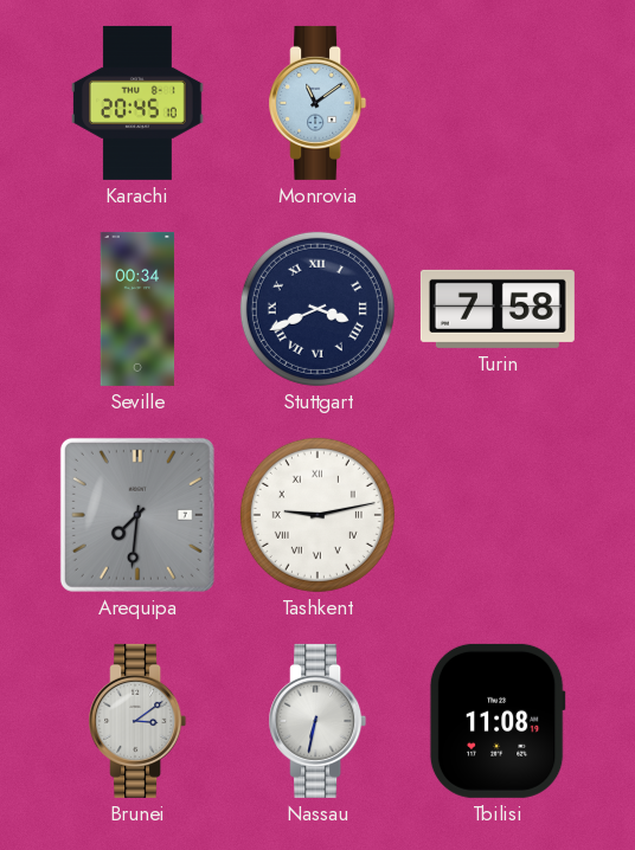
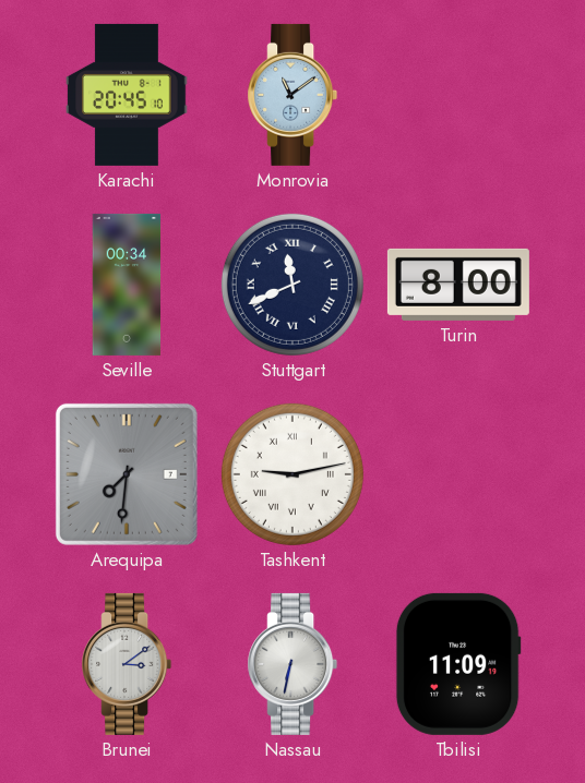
Stuttgart: 3:41 -> 11:41
Turin: 7:58 -> 8:00
Tbilisi: 11:08 -> 11:09
